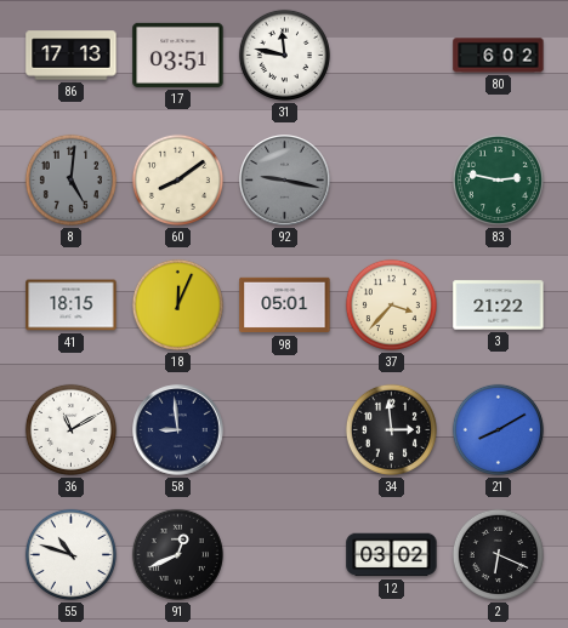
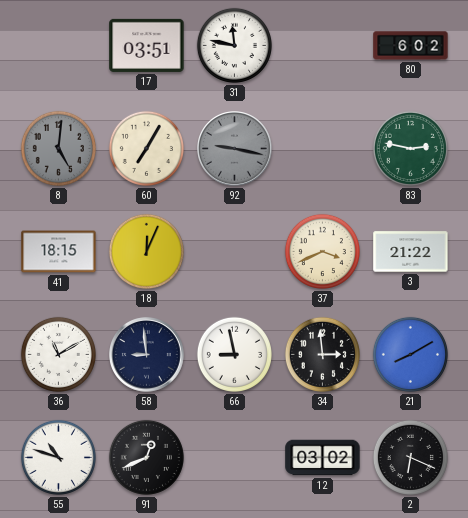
86: 17:13 -> none
60: 8:09 -> 7:05
98: 05:01 -> none
37: 3:37 -> 3:41
66: none -> 8:58
